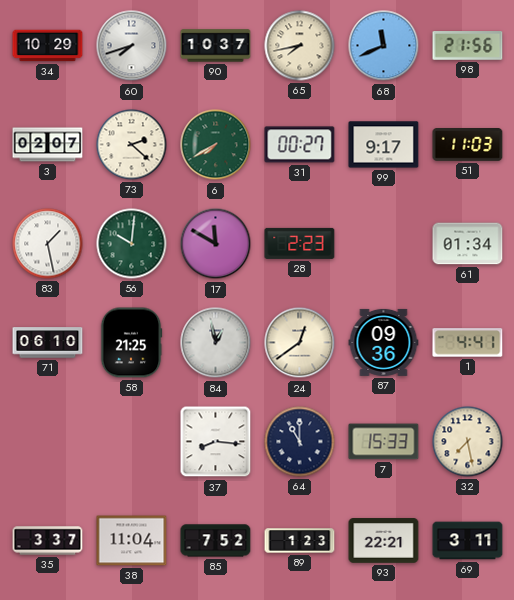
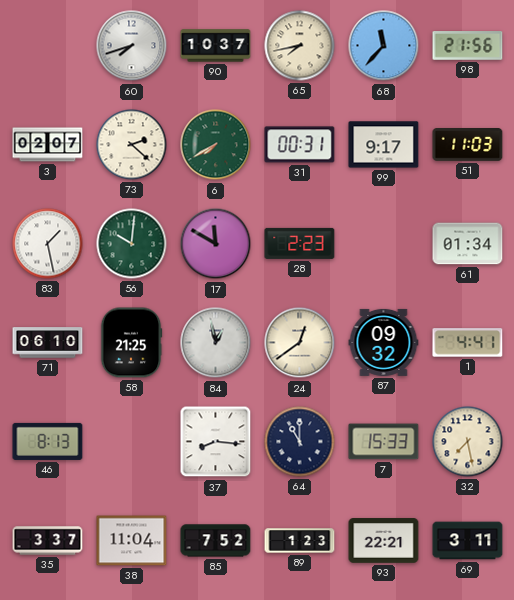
34: 10:29 -> none
68: 11:41 -> 11:37
31: 00:27 -> 00:31
87: 09:36 -> 09:32
46: none -> 8:13
